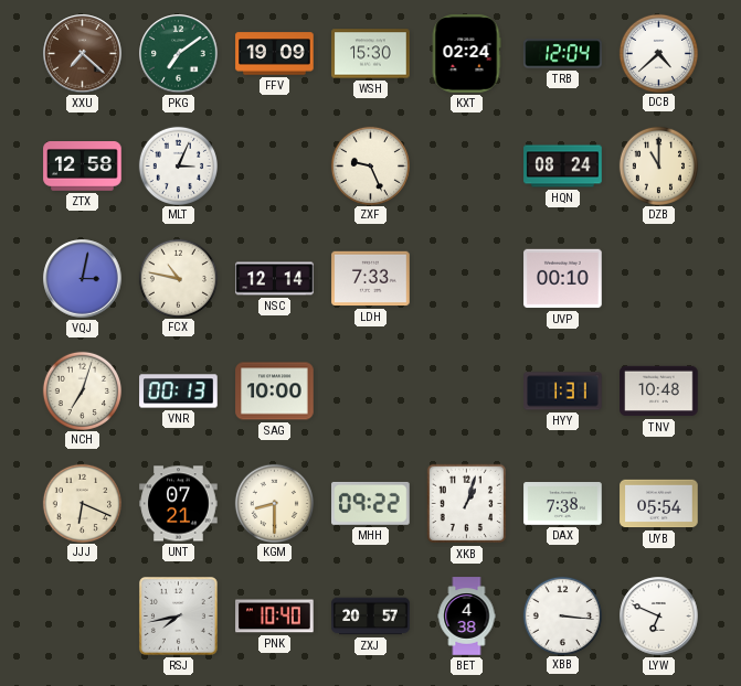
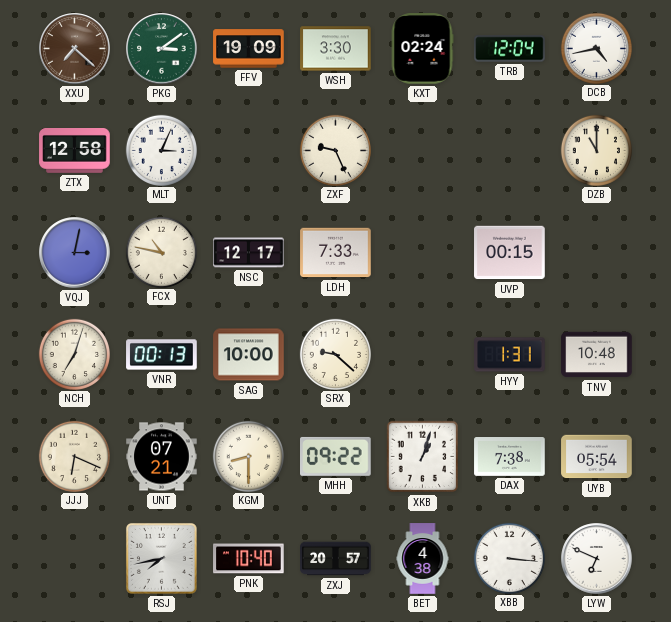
PKG: 7:09 -> 3:09
WSH: 15:30 -> 3:30
DCB: 4:38 -> 4:43
HQN: 08:24 -> none
NSC: 12:14 -> 12:17
UVP: 00:10 -> 00:15
SRX: none -> 9:22
